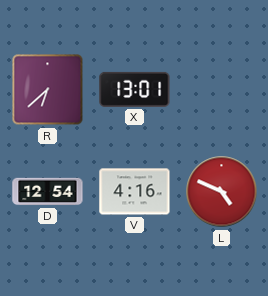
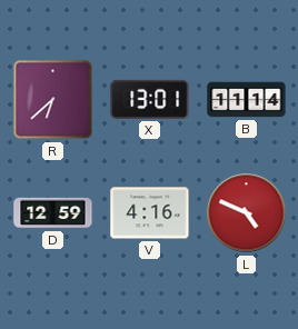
B: none -> 11:14
D: 12:54 -> 12:59
